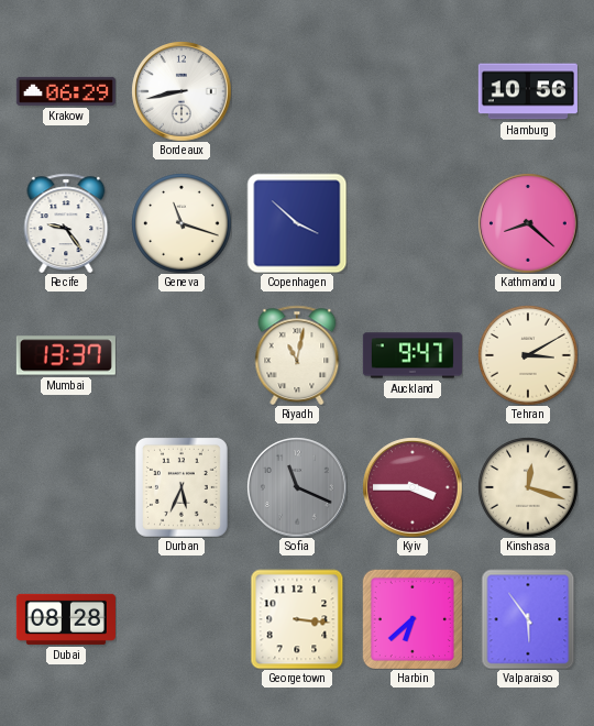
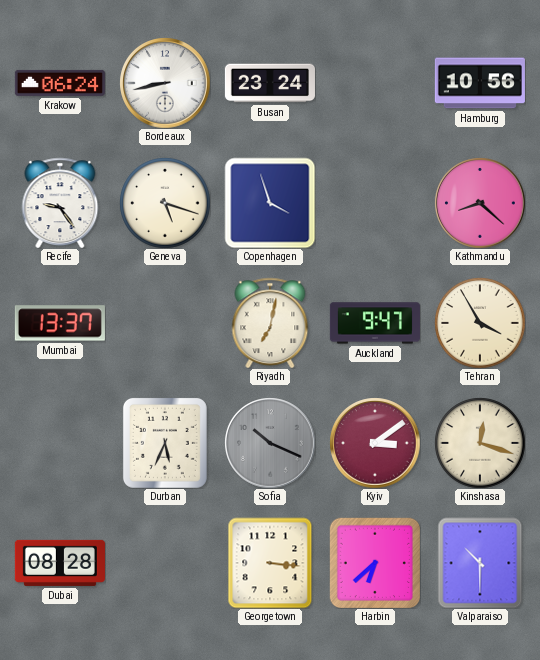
Krakow: 06:29 -> 06:24
Busan: none -> 23:24
Geneva: 11:18 -> 5:18
Copenhagen: 3:52 -> 3:57
Riyadh: 11:02 -> 7:02
Tehran: 3:10 -> 3:55
Sofia: 11:19 -> 10:19
Kyiv: 3:45 -> 3:09
Valparaiso: 5:54 -> 10:30
